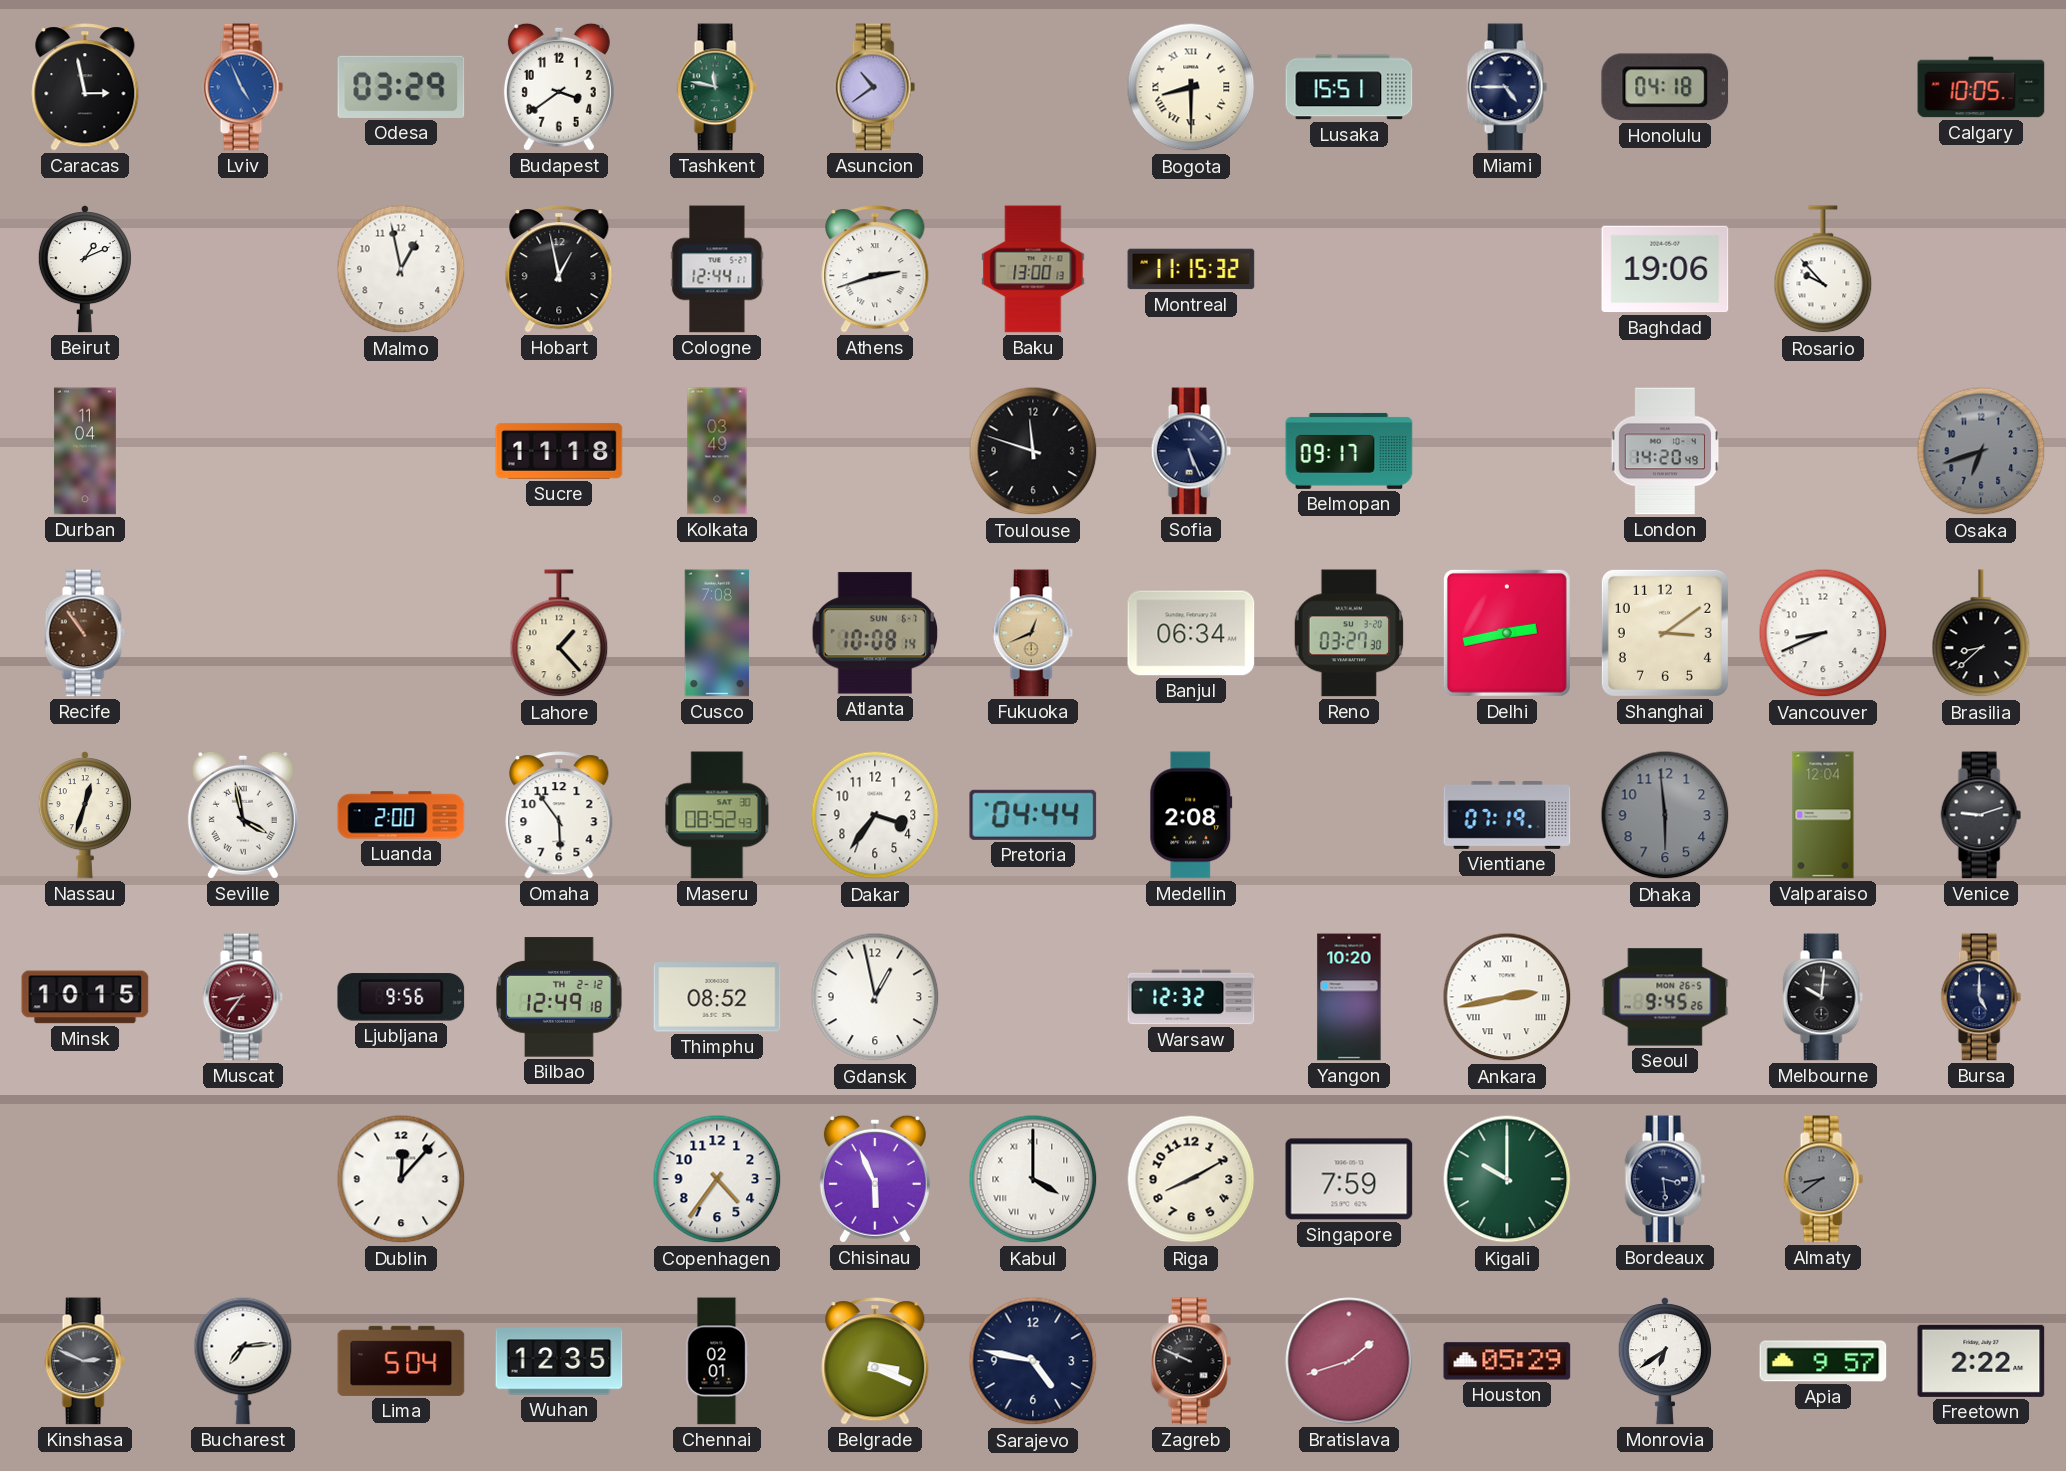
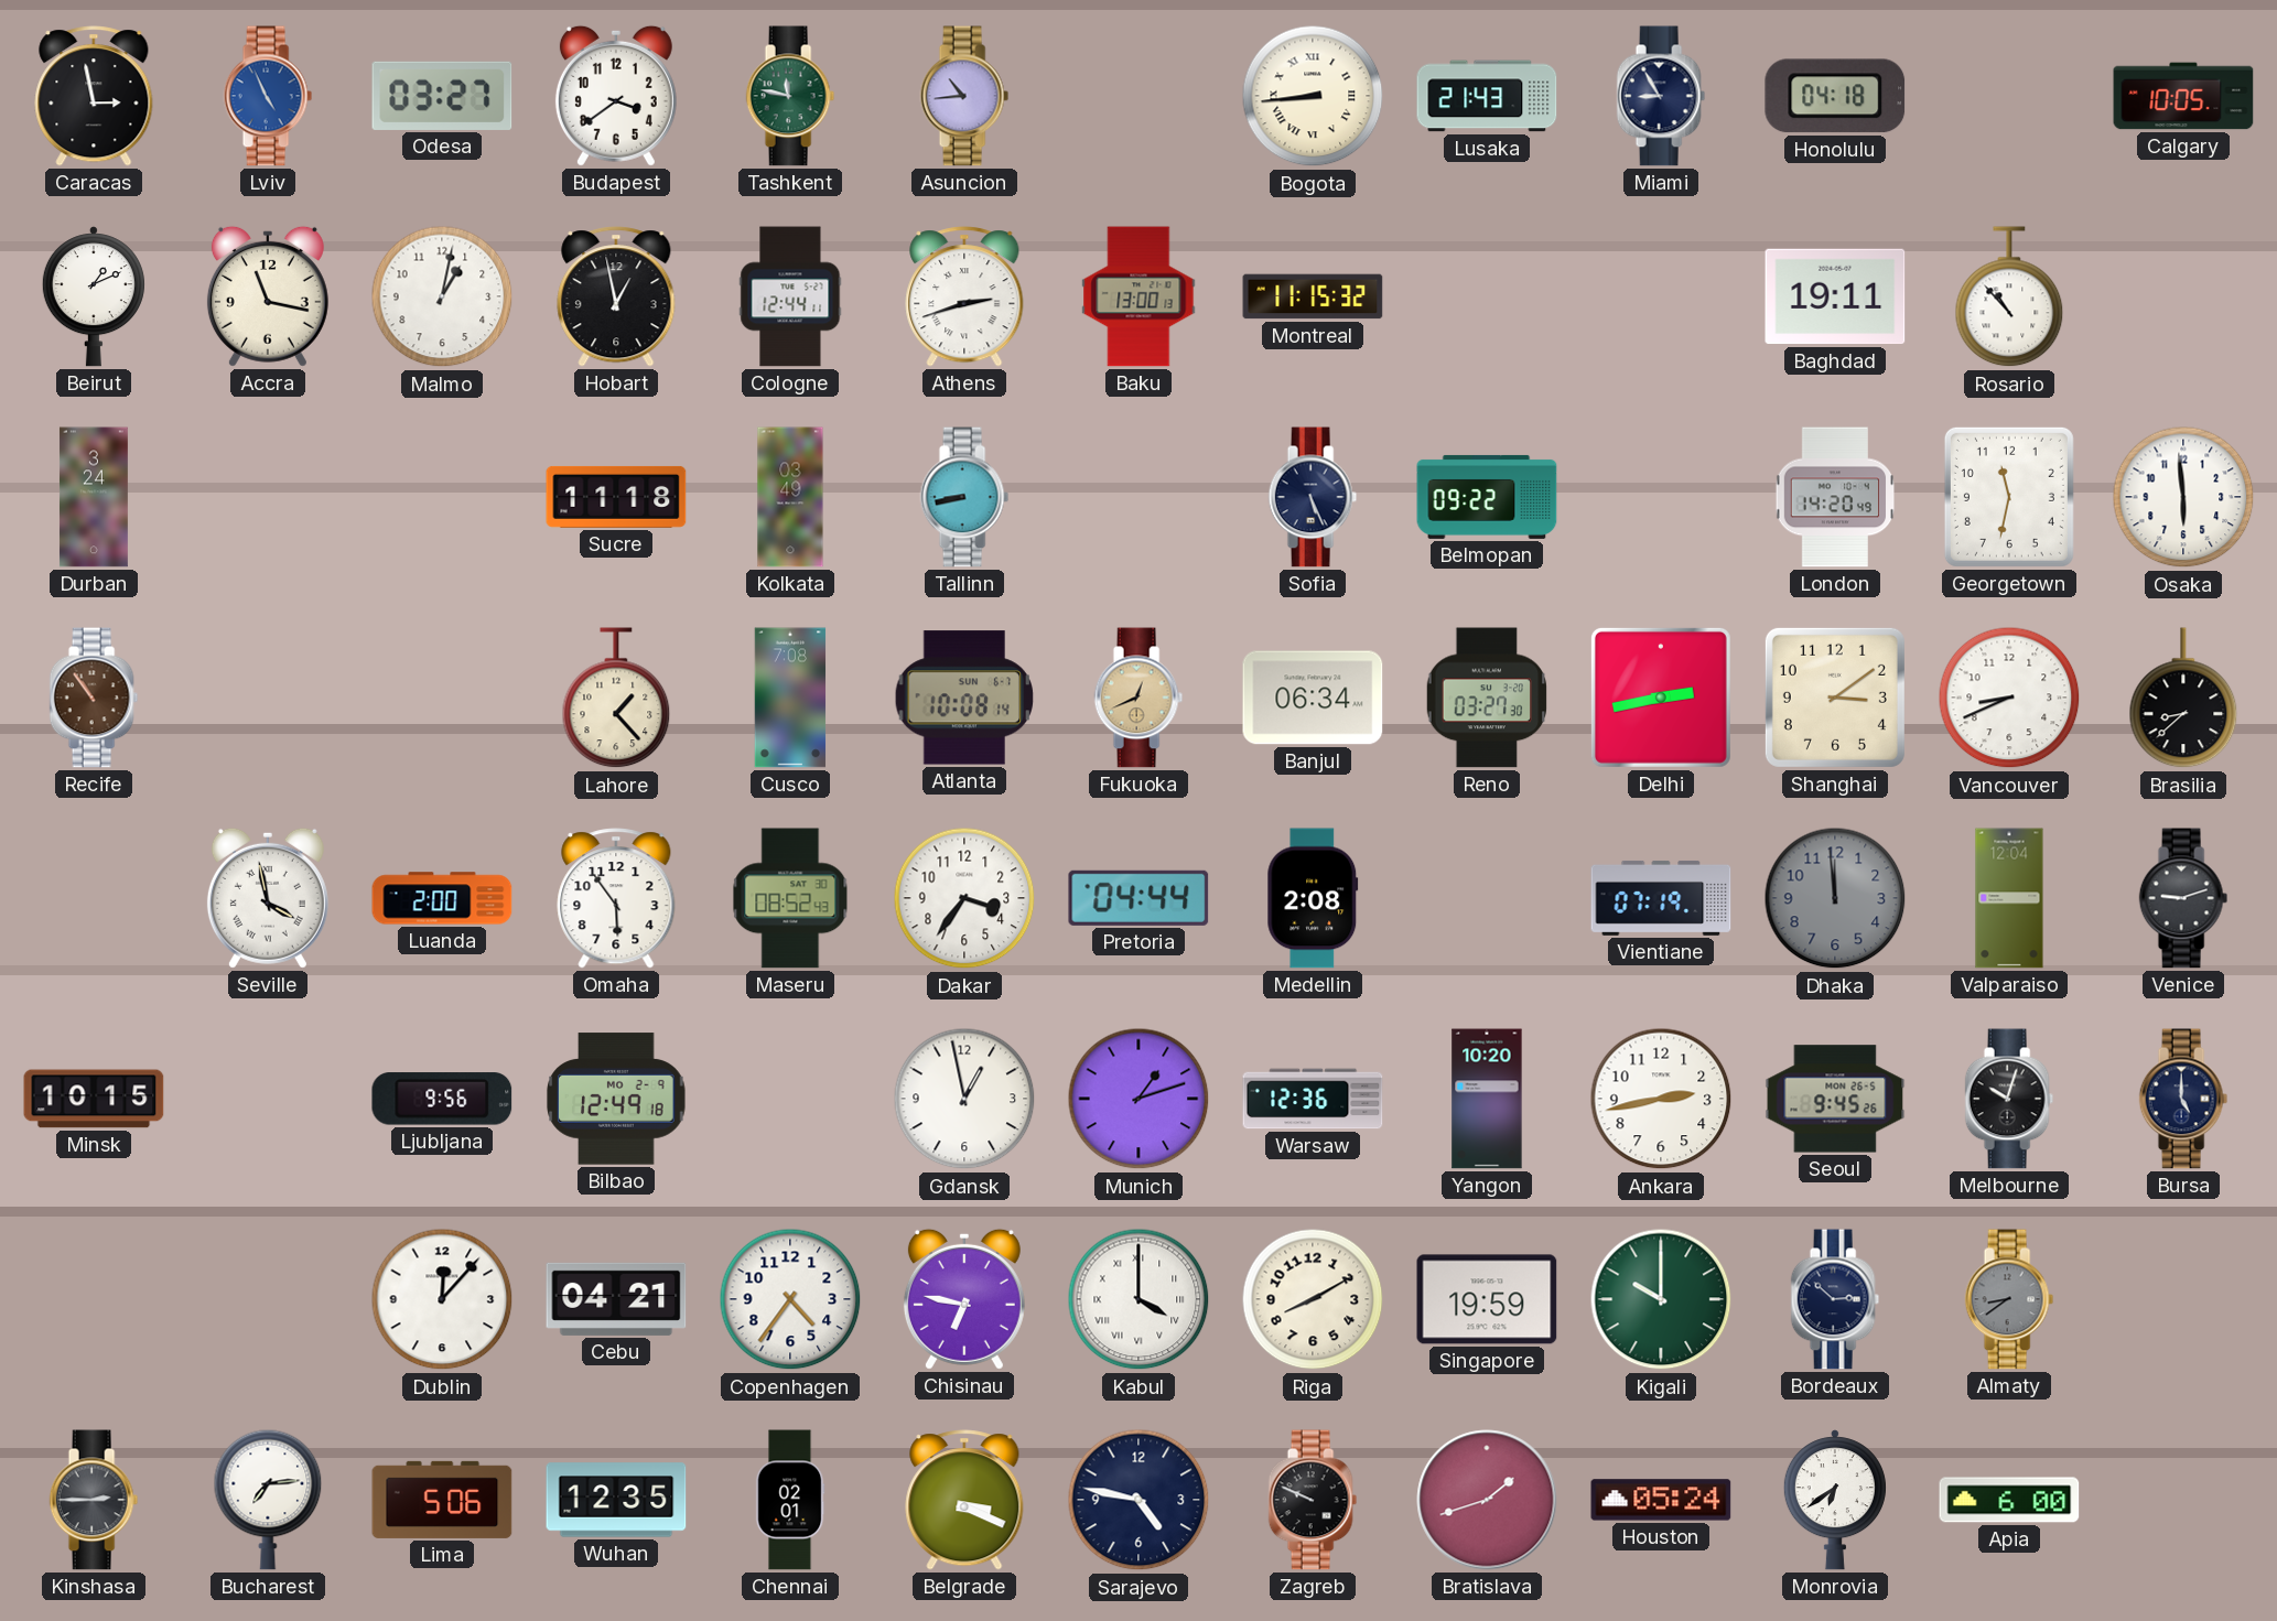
Odesa: 03:29 -> 03:27
Asuncion: 10:39 -> 10:44
Bogota: 8:30 -> 8:44
Lusaka: 15:51 -> 21:43
Miami: 4:45 -> 8:55
Accra: none -> 11:17
Malmo: 12:58 -> 1:02
Baghdad: 19:06 -> 19:11
Rosario: 9:53 -> 10:53
Durban: 11:04 -> 3:24
Tallinn: none -> 8:43
Toulouse: 11:48 -> none
Belmopan: 09:17 -> 09:22
Georgetown: none -> 11:32
Osaka: 6:42 -> 5:59
Osaka dial: grey -> white
Nassau: 12:33 -> none
Dhaka: 5:59 -> 11:59
Muscat: 8:36 -> none
Bilbao date: TH 2-12 -> MO 2-9
Thimphu: 08:52 -> none
Munich: none -> 1:12
Warsaw: 12:32 -> 12:36
Ankara numerals: Roman -> Arabic
Melbourne: 10:01 -> 10:03
Cebu: none -> 04:21
Chisinau: 5:56 -> 6:47
Singapore: 7:59 -> 19:59
Bordeaux: 3:29 -> 2:52
Kinshasa: 2:49 -> 2:45
Lima: 5:04 -> 5:06
Houston: 05:29 -> 05:24
Apia: 9:57 -> 6:00
Freetown: 2:22 -> none
